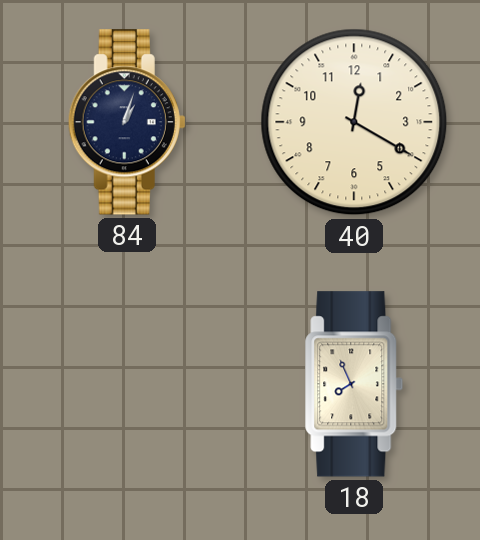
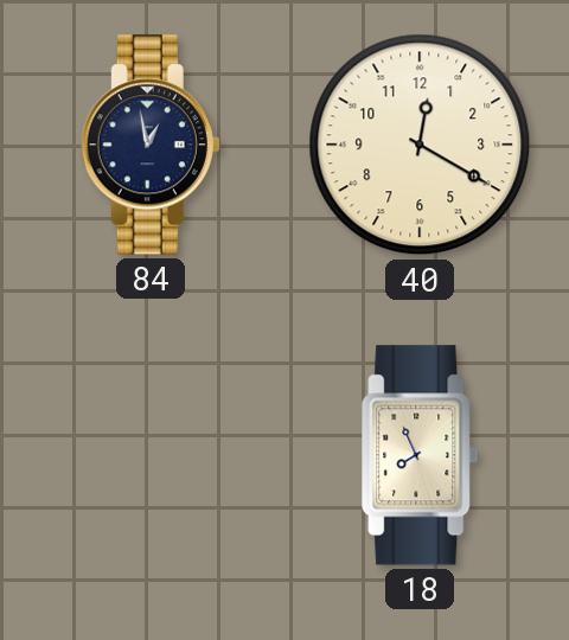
84: 1:03 -> 12:58
